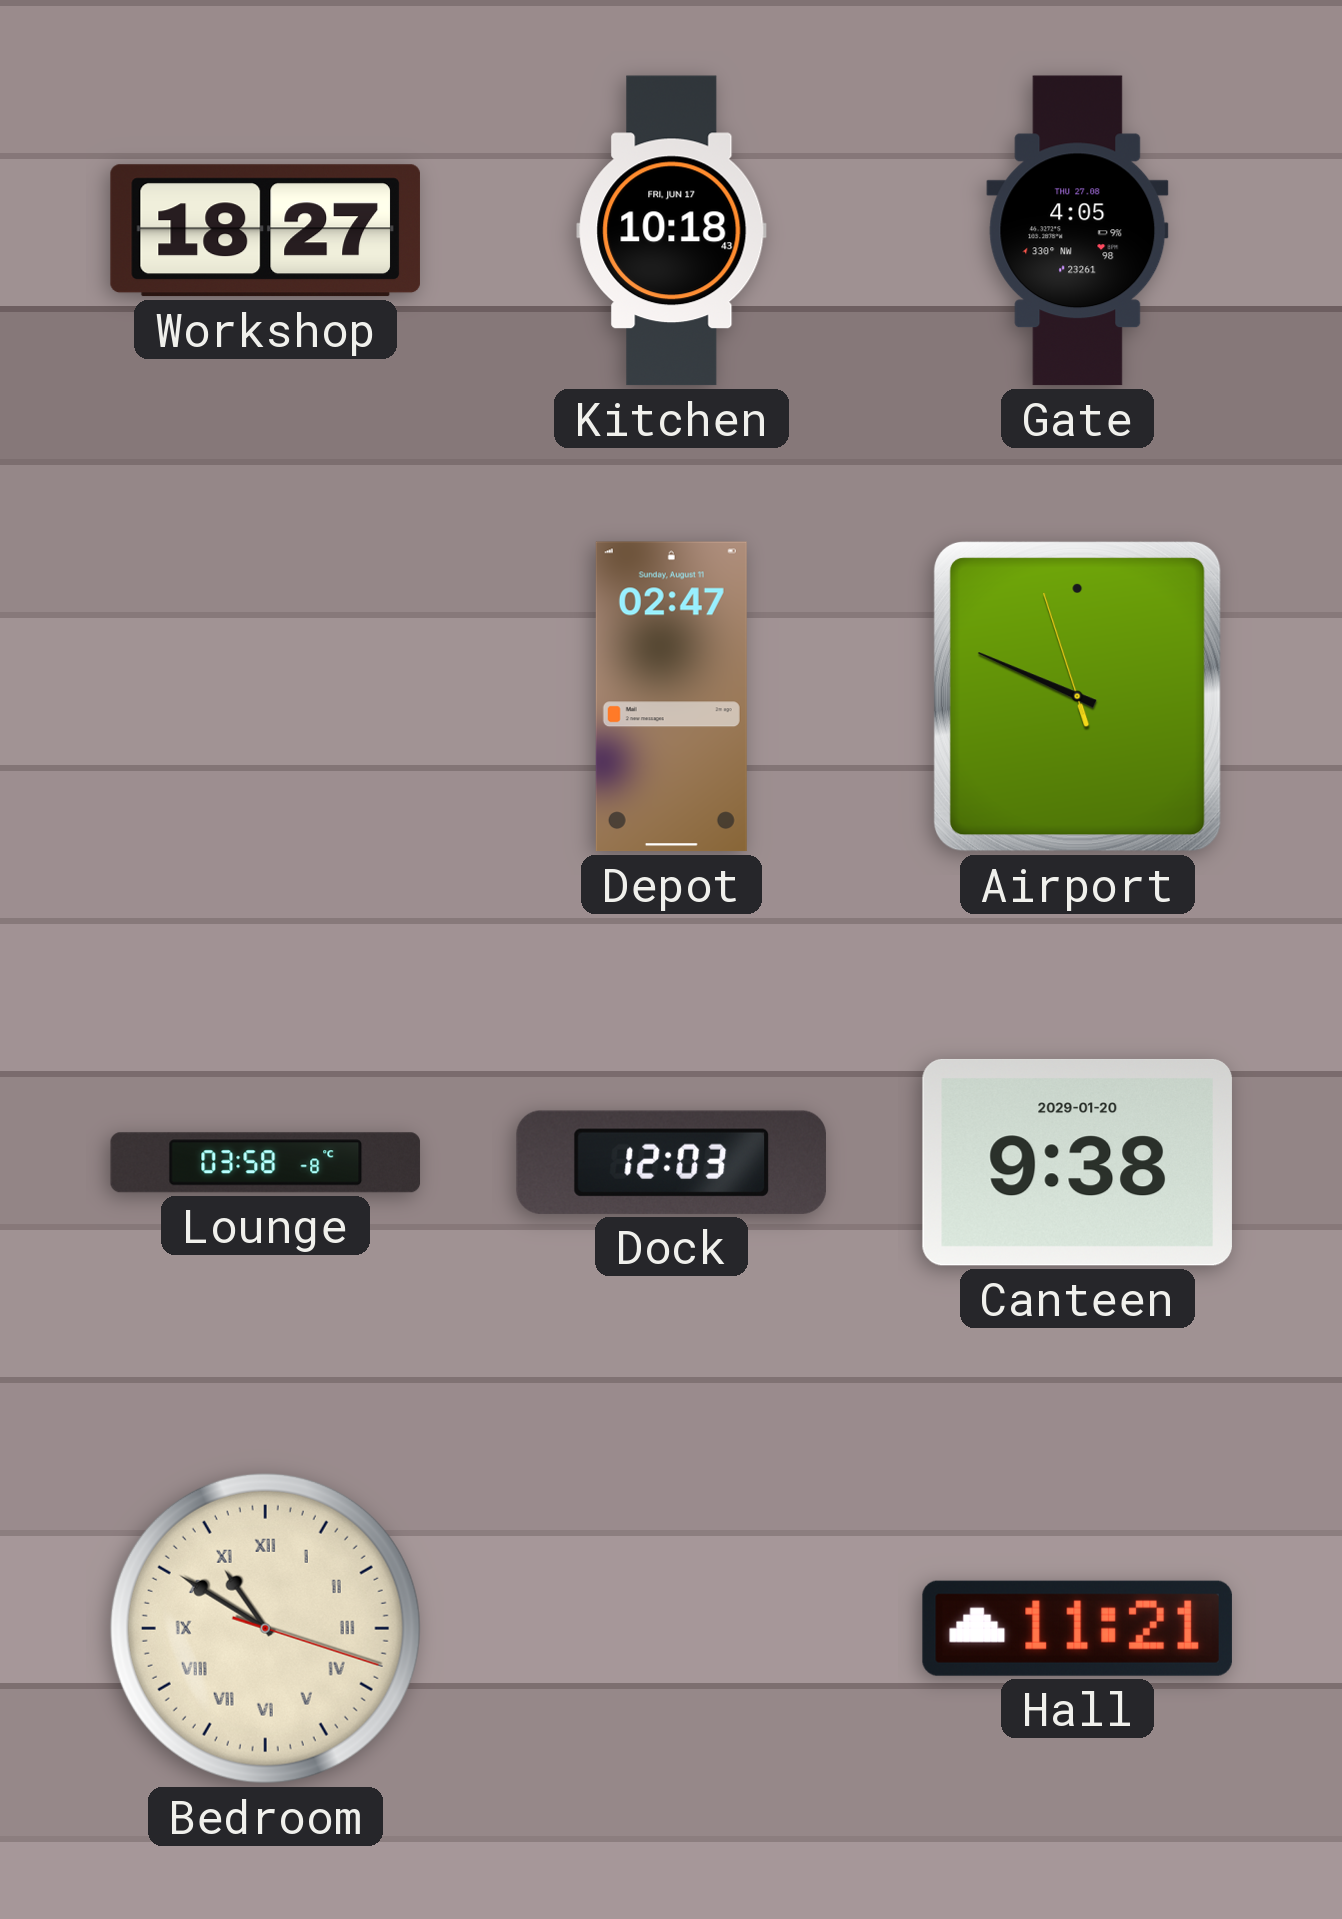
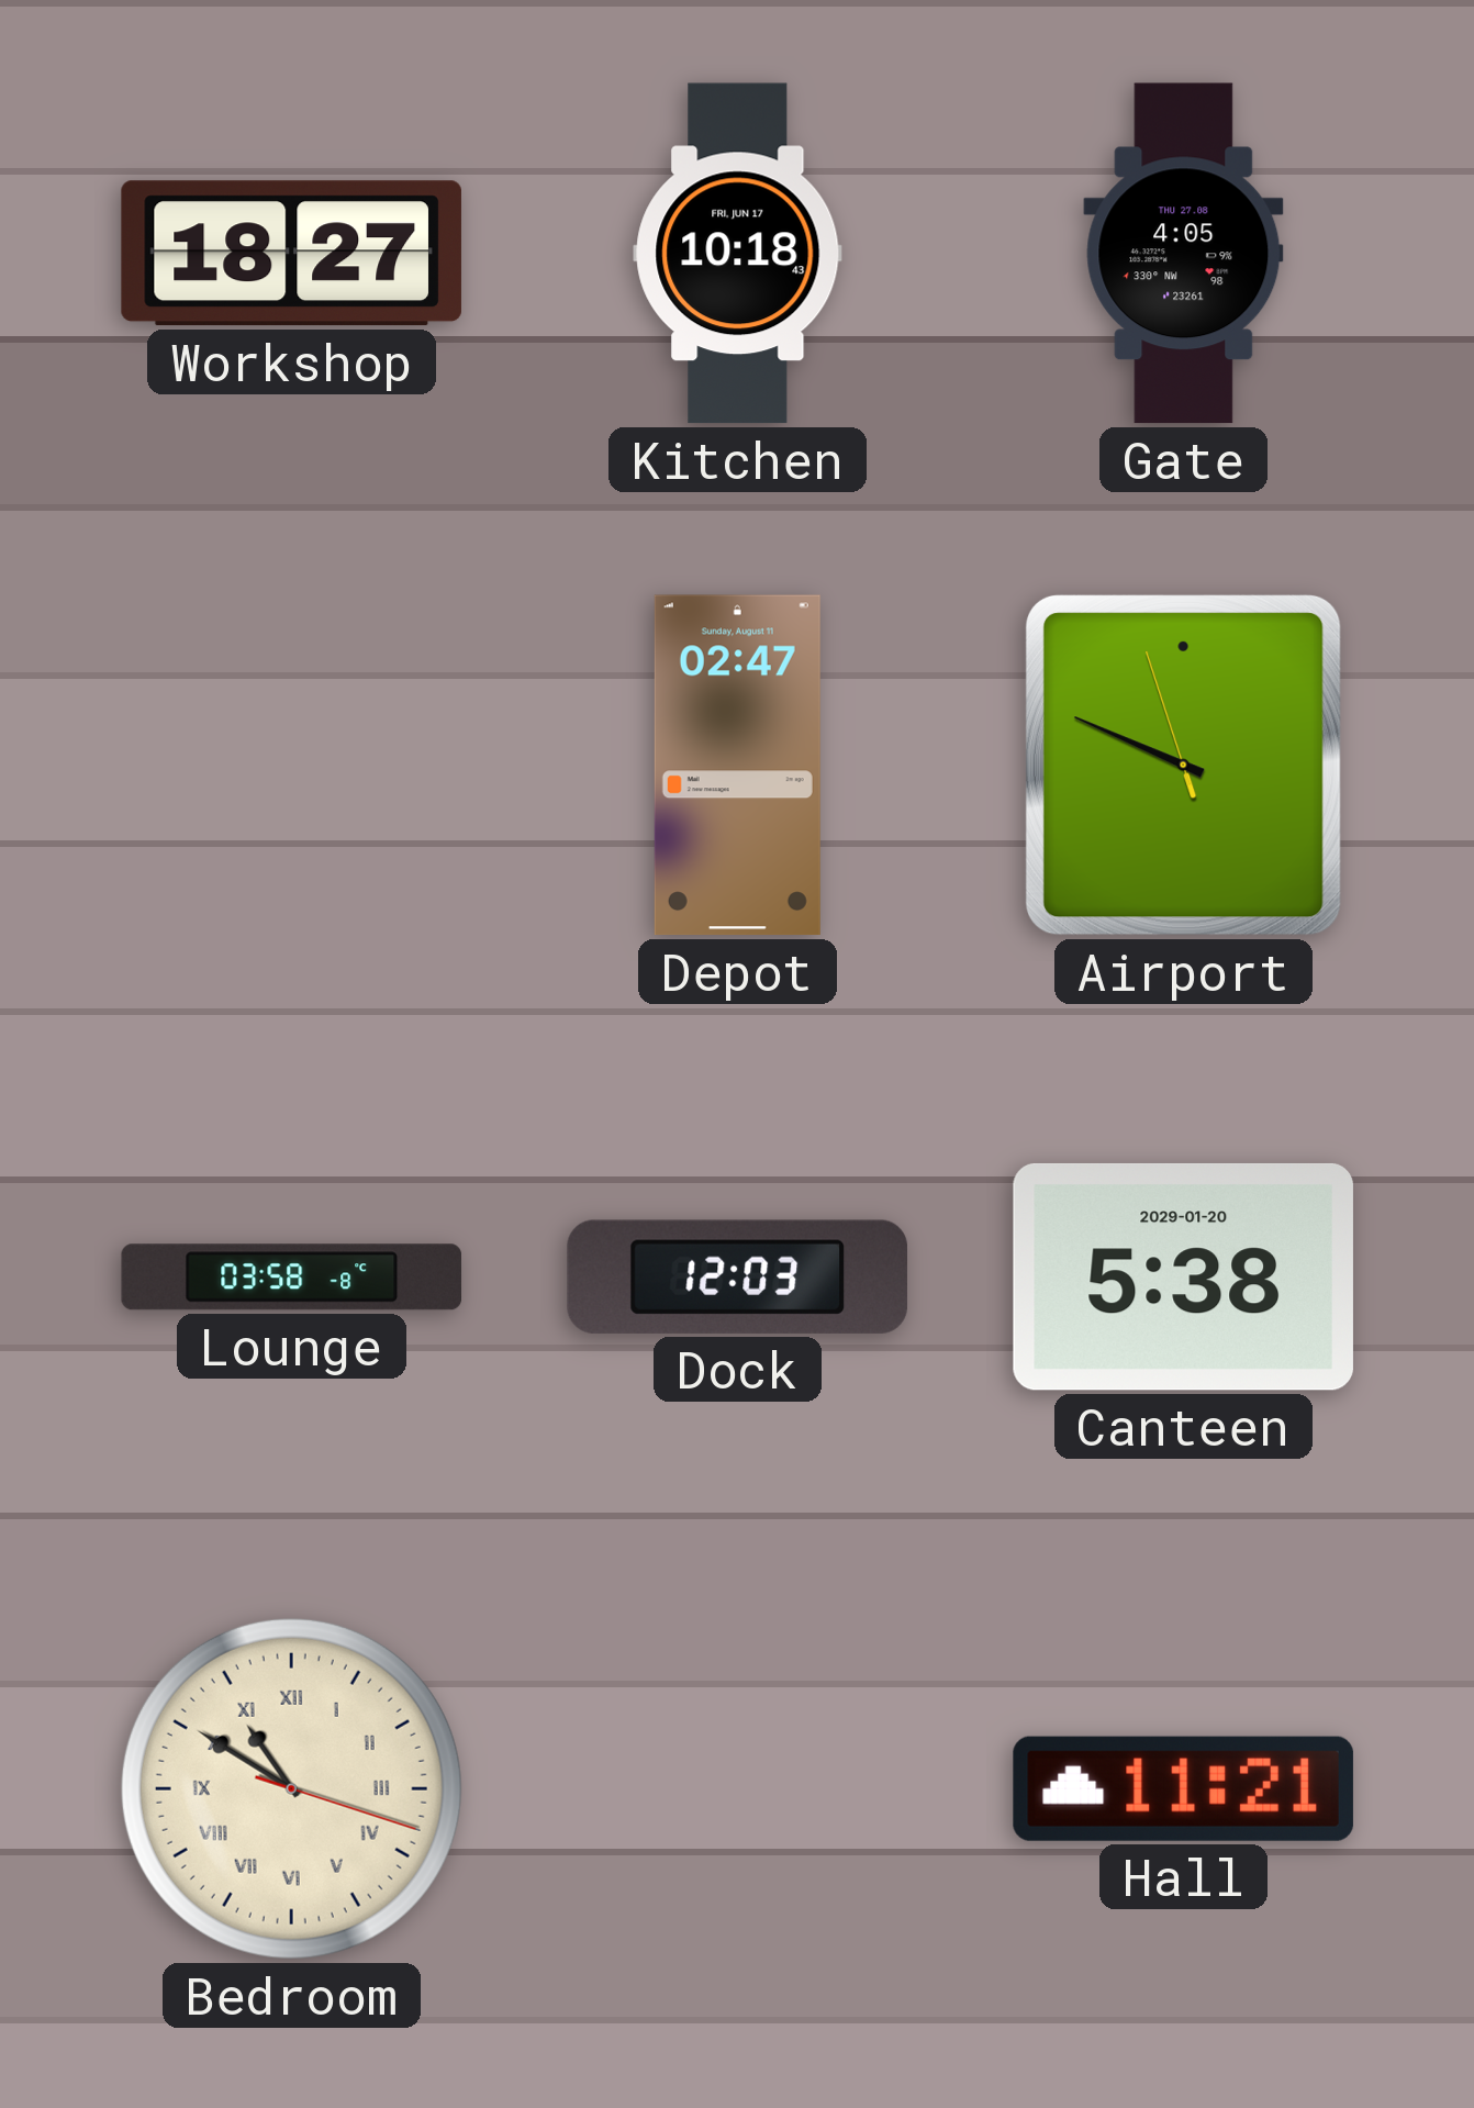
Canteen: 9:38 -> 5:38
